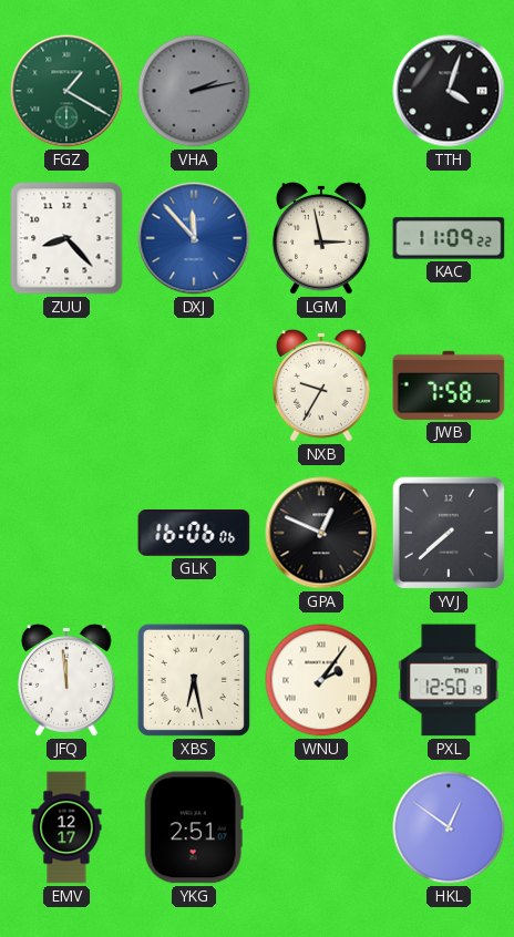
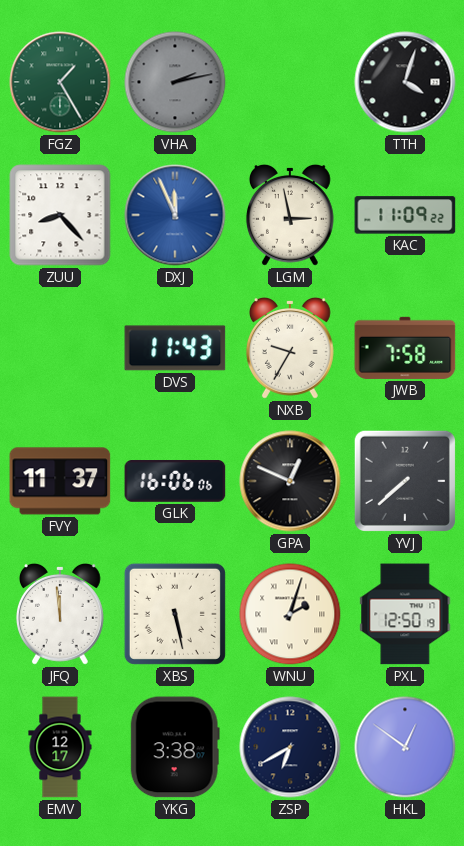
FGZ: 1:20 -> 1:25
DXJ: 11:53 -> 11:56
DVS: none -> 11:43
FVY: none -> 11:37
XBS: 6:28 -> 5:28
WNU: 2:06 -> 2:03
YKG: 2:51 -> 3:38
ZSP: none -> 6:40
